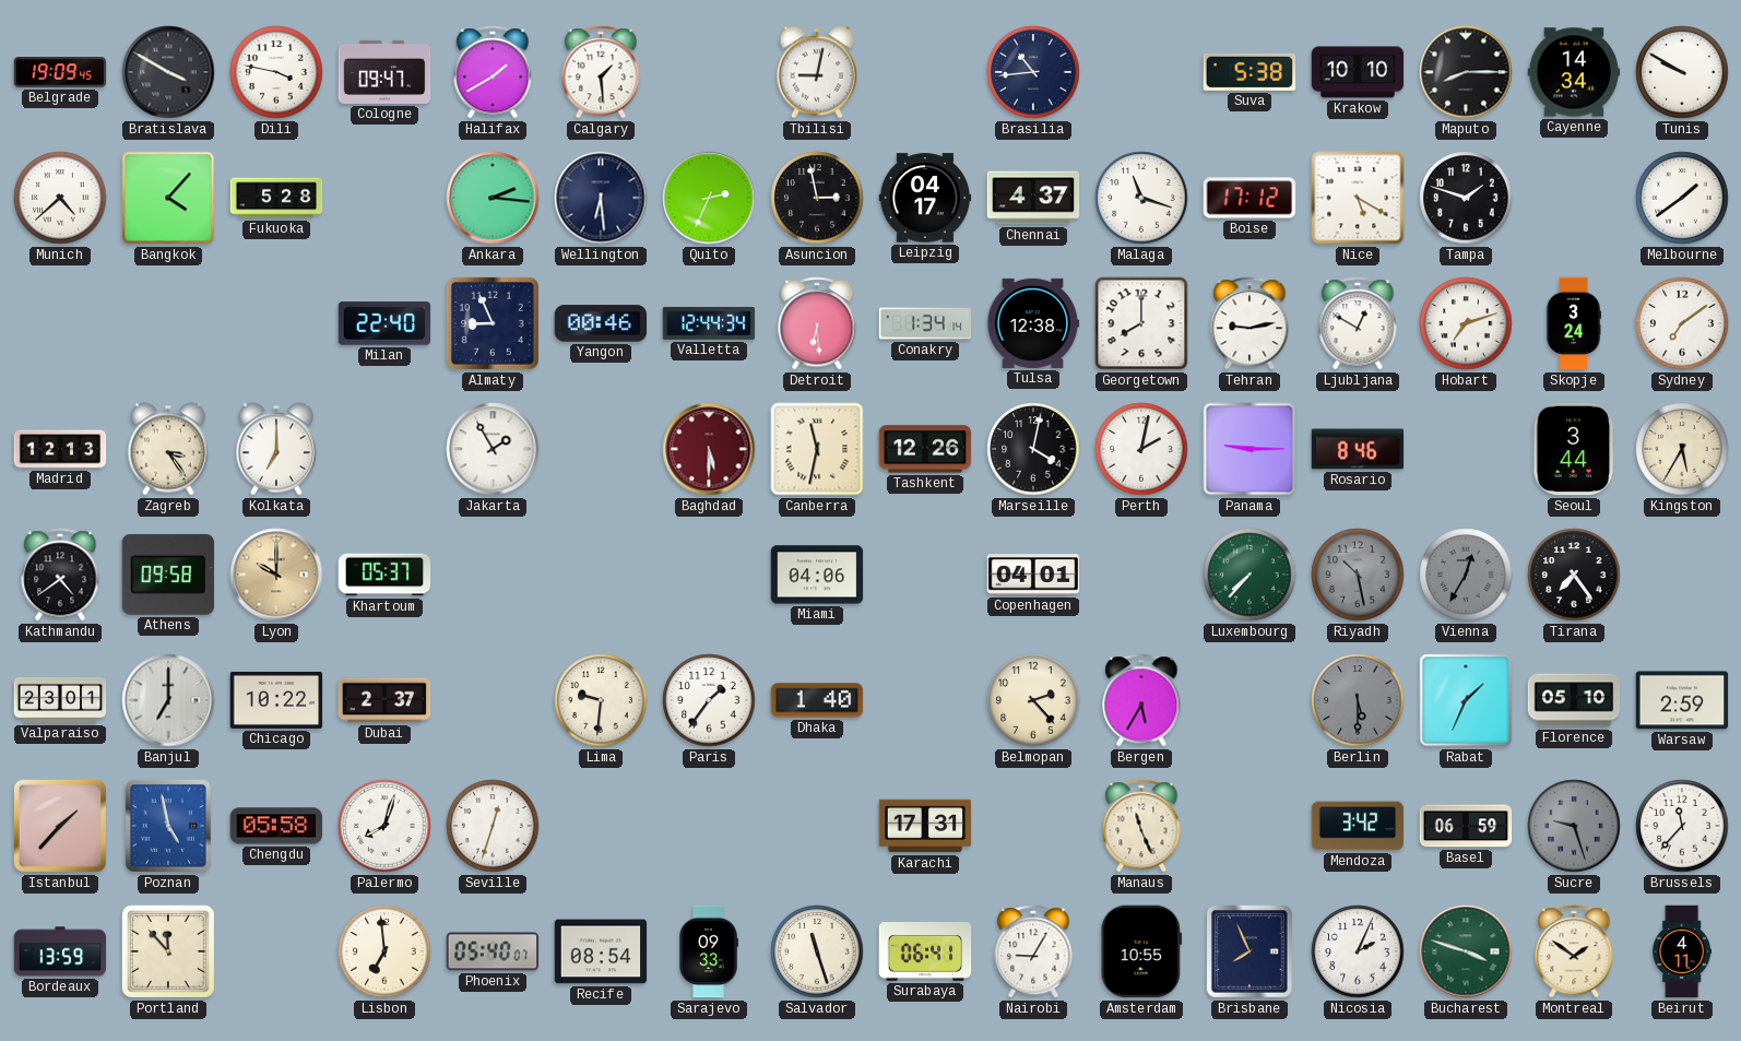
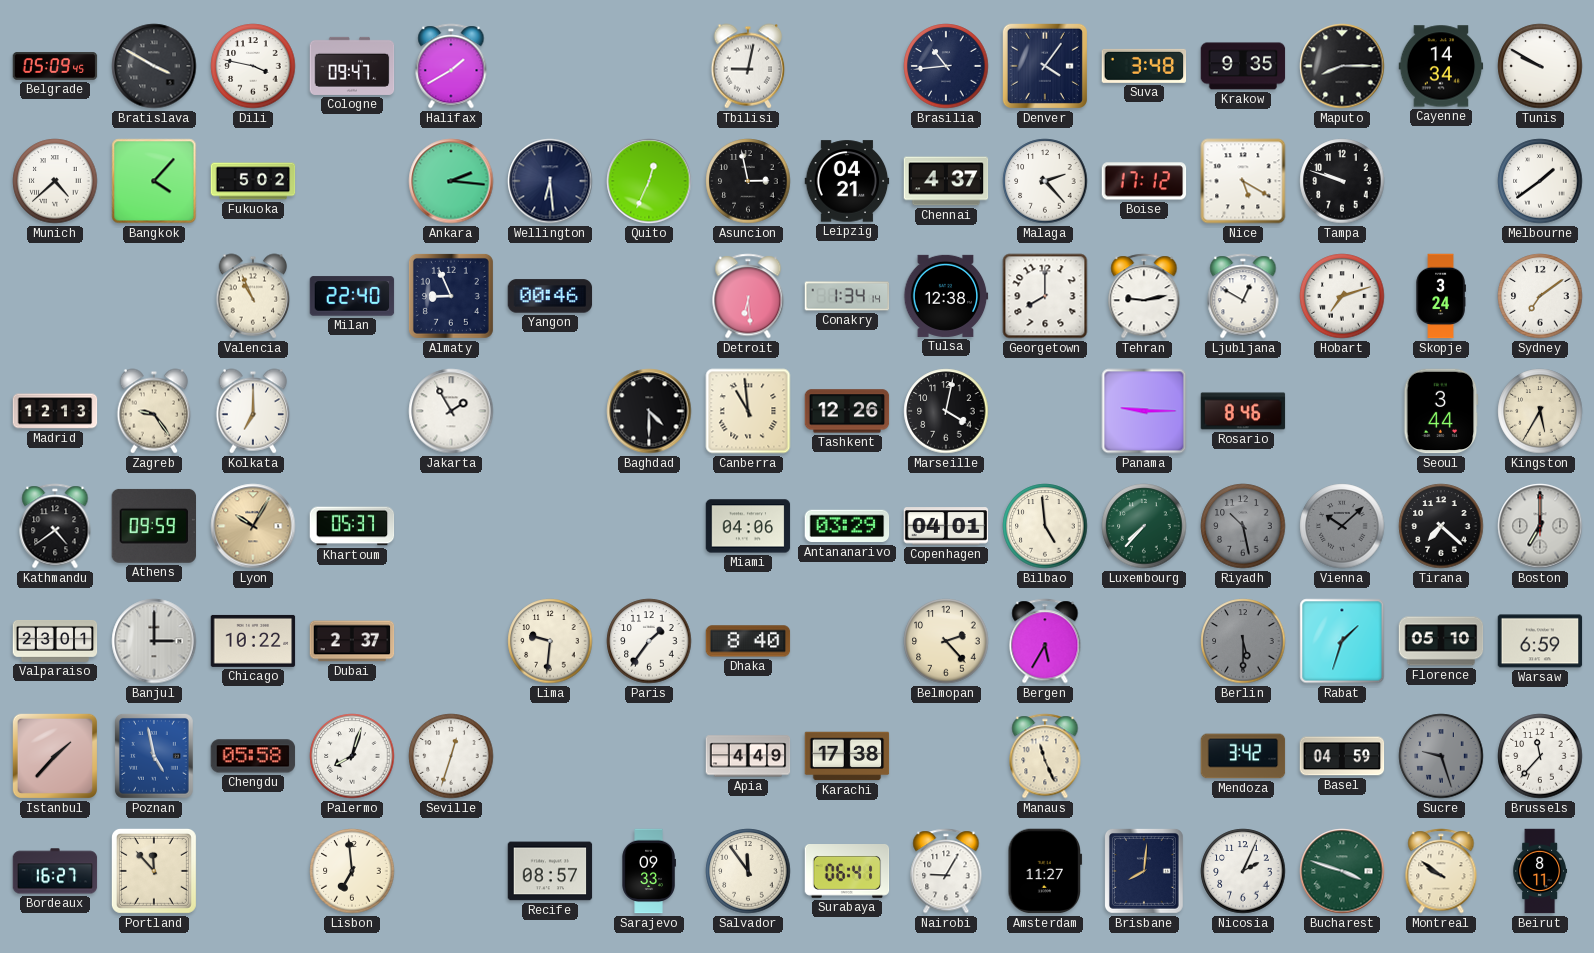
Belgrade: 19:09 -> 05:09
Calgary: 1:29 -> none
Denver: none -> 4:06
Suva: 5:38 -> 3:48
Krakow: 10:10 -> 9:35
Fukuoka: 5:28 -> 5:02
Quito: 2:34 -> 12:34
Leipzig: 04:17 -> 04:21
Malaga: 11:18 -> 2:23
Tampa: 1:48 -> 9:48
Valencia: none -> 10:56
Valletta: 12:44 -> none
Zagreb: 3:24 -> 9:24
Baghdad: 5:30 -> 4:30
Baghdad dial: burgundy -> black
Canberra: 11:32 -> 10:59
Perth: 2:02 -> none
Athens: 09:58 -> 09:59
Lyon: 10:00 -> 10:05
Antananarivo: none -> 03:29
Bilbao: none -> 4:59
Vienna: 12:35 -> 10:08
Tirana: 7:24 -> 7:22
Boston: none -> 7:00
Banjul: 7:00 -> 3:00
Dhaka: 1:40 -> 8:40
Rabat: 1:34 -> 1:33
Warsaw: 2:59 -> 6:59
Apia: none -> 4:49
Karachi: 17:31 -> 17:38
Basel: 06:59 -> 04:59
Bordeaux: 13:59 -> 16:27
Phoenix: 05:40 -> none
Recife: 08:54 -> 08:57
Salvador: 11:27 -> 11:54
Amsterdam: 10:55 -> 11:27
Brisbane: 7:56 -> 8:01
Montreal: 1:51 -> 9:51
Beirut: 4:11 -> 8:11
